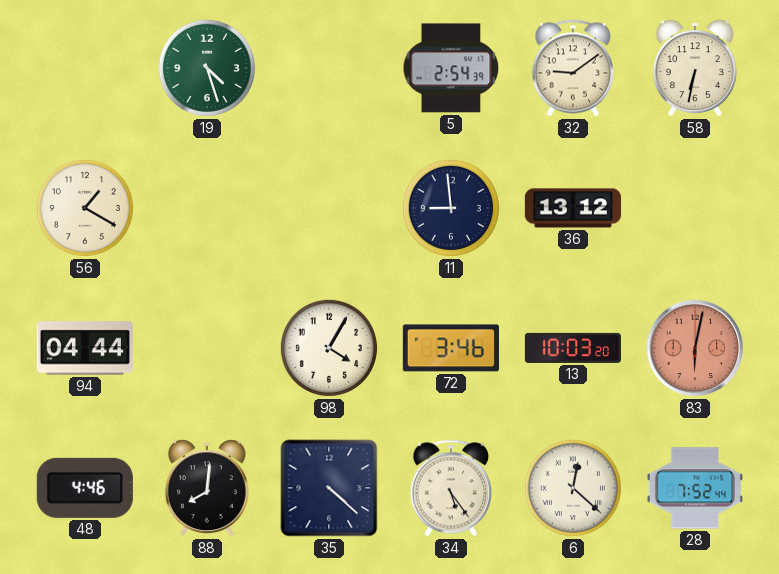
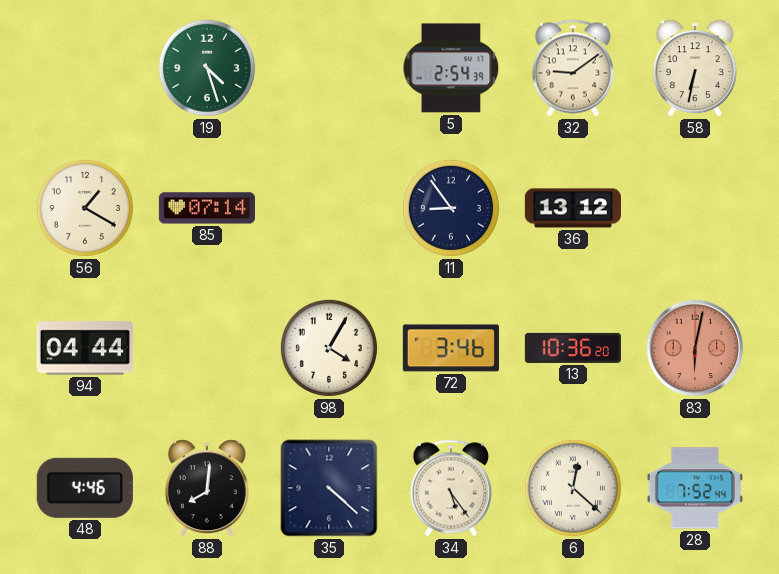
85: none -> 07:14
11: 8:59 -> 8:54
13: 10:03 -> 10:36
